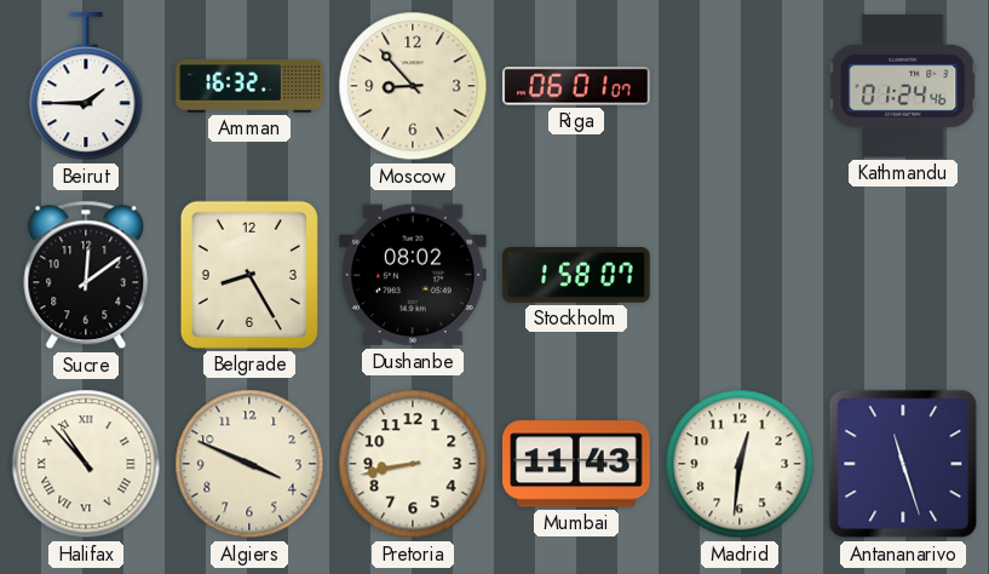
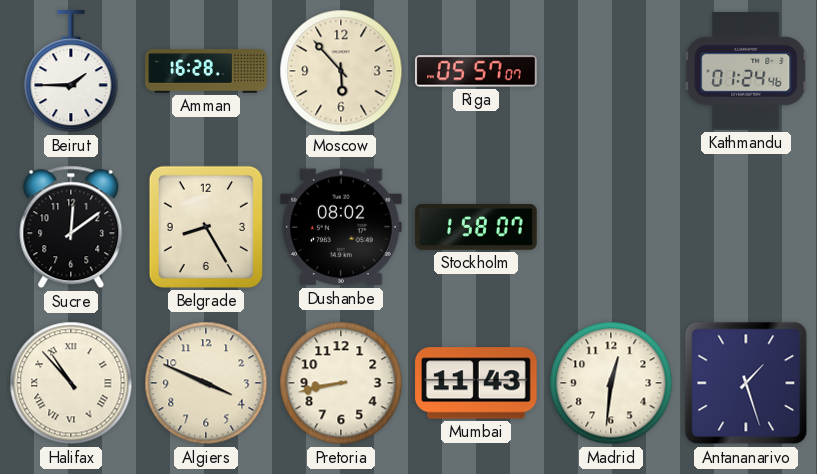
Amman: 16:32 -> 16:28
Moscow: 8:53 -> 5:53
Riga: 06:01 -> 05:57
Antananarivo: 11:27 -> 1:27
